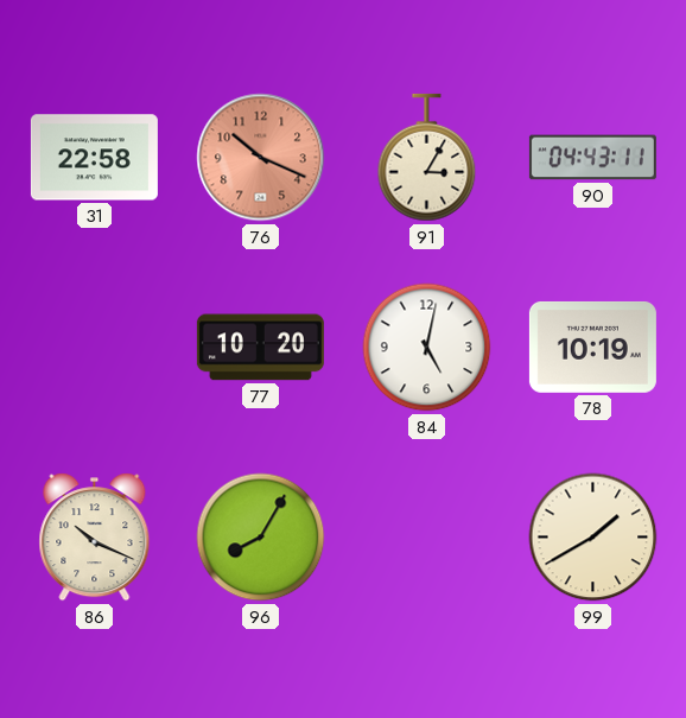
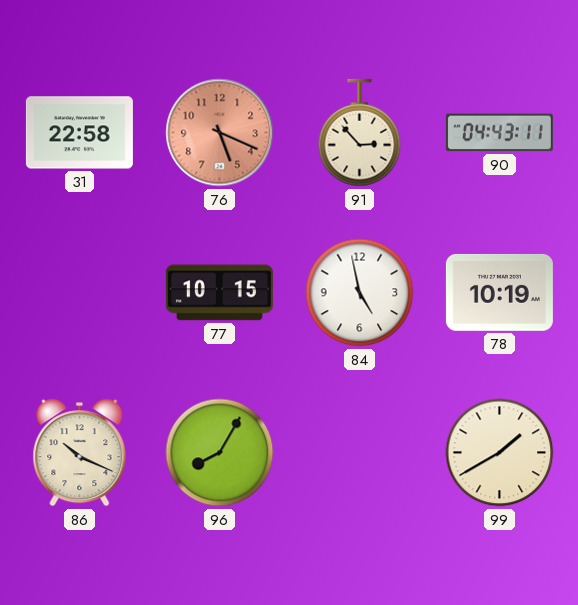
76: 10:19 -> 5:19
91: 3:05 -> 2:53
77: 10:20 -> 10:15
84: 5:02 -> 4:58
